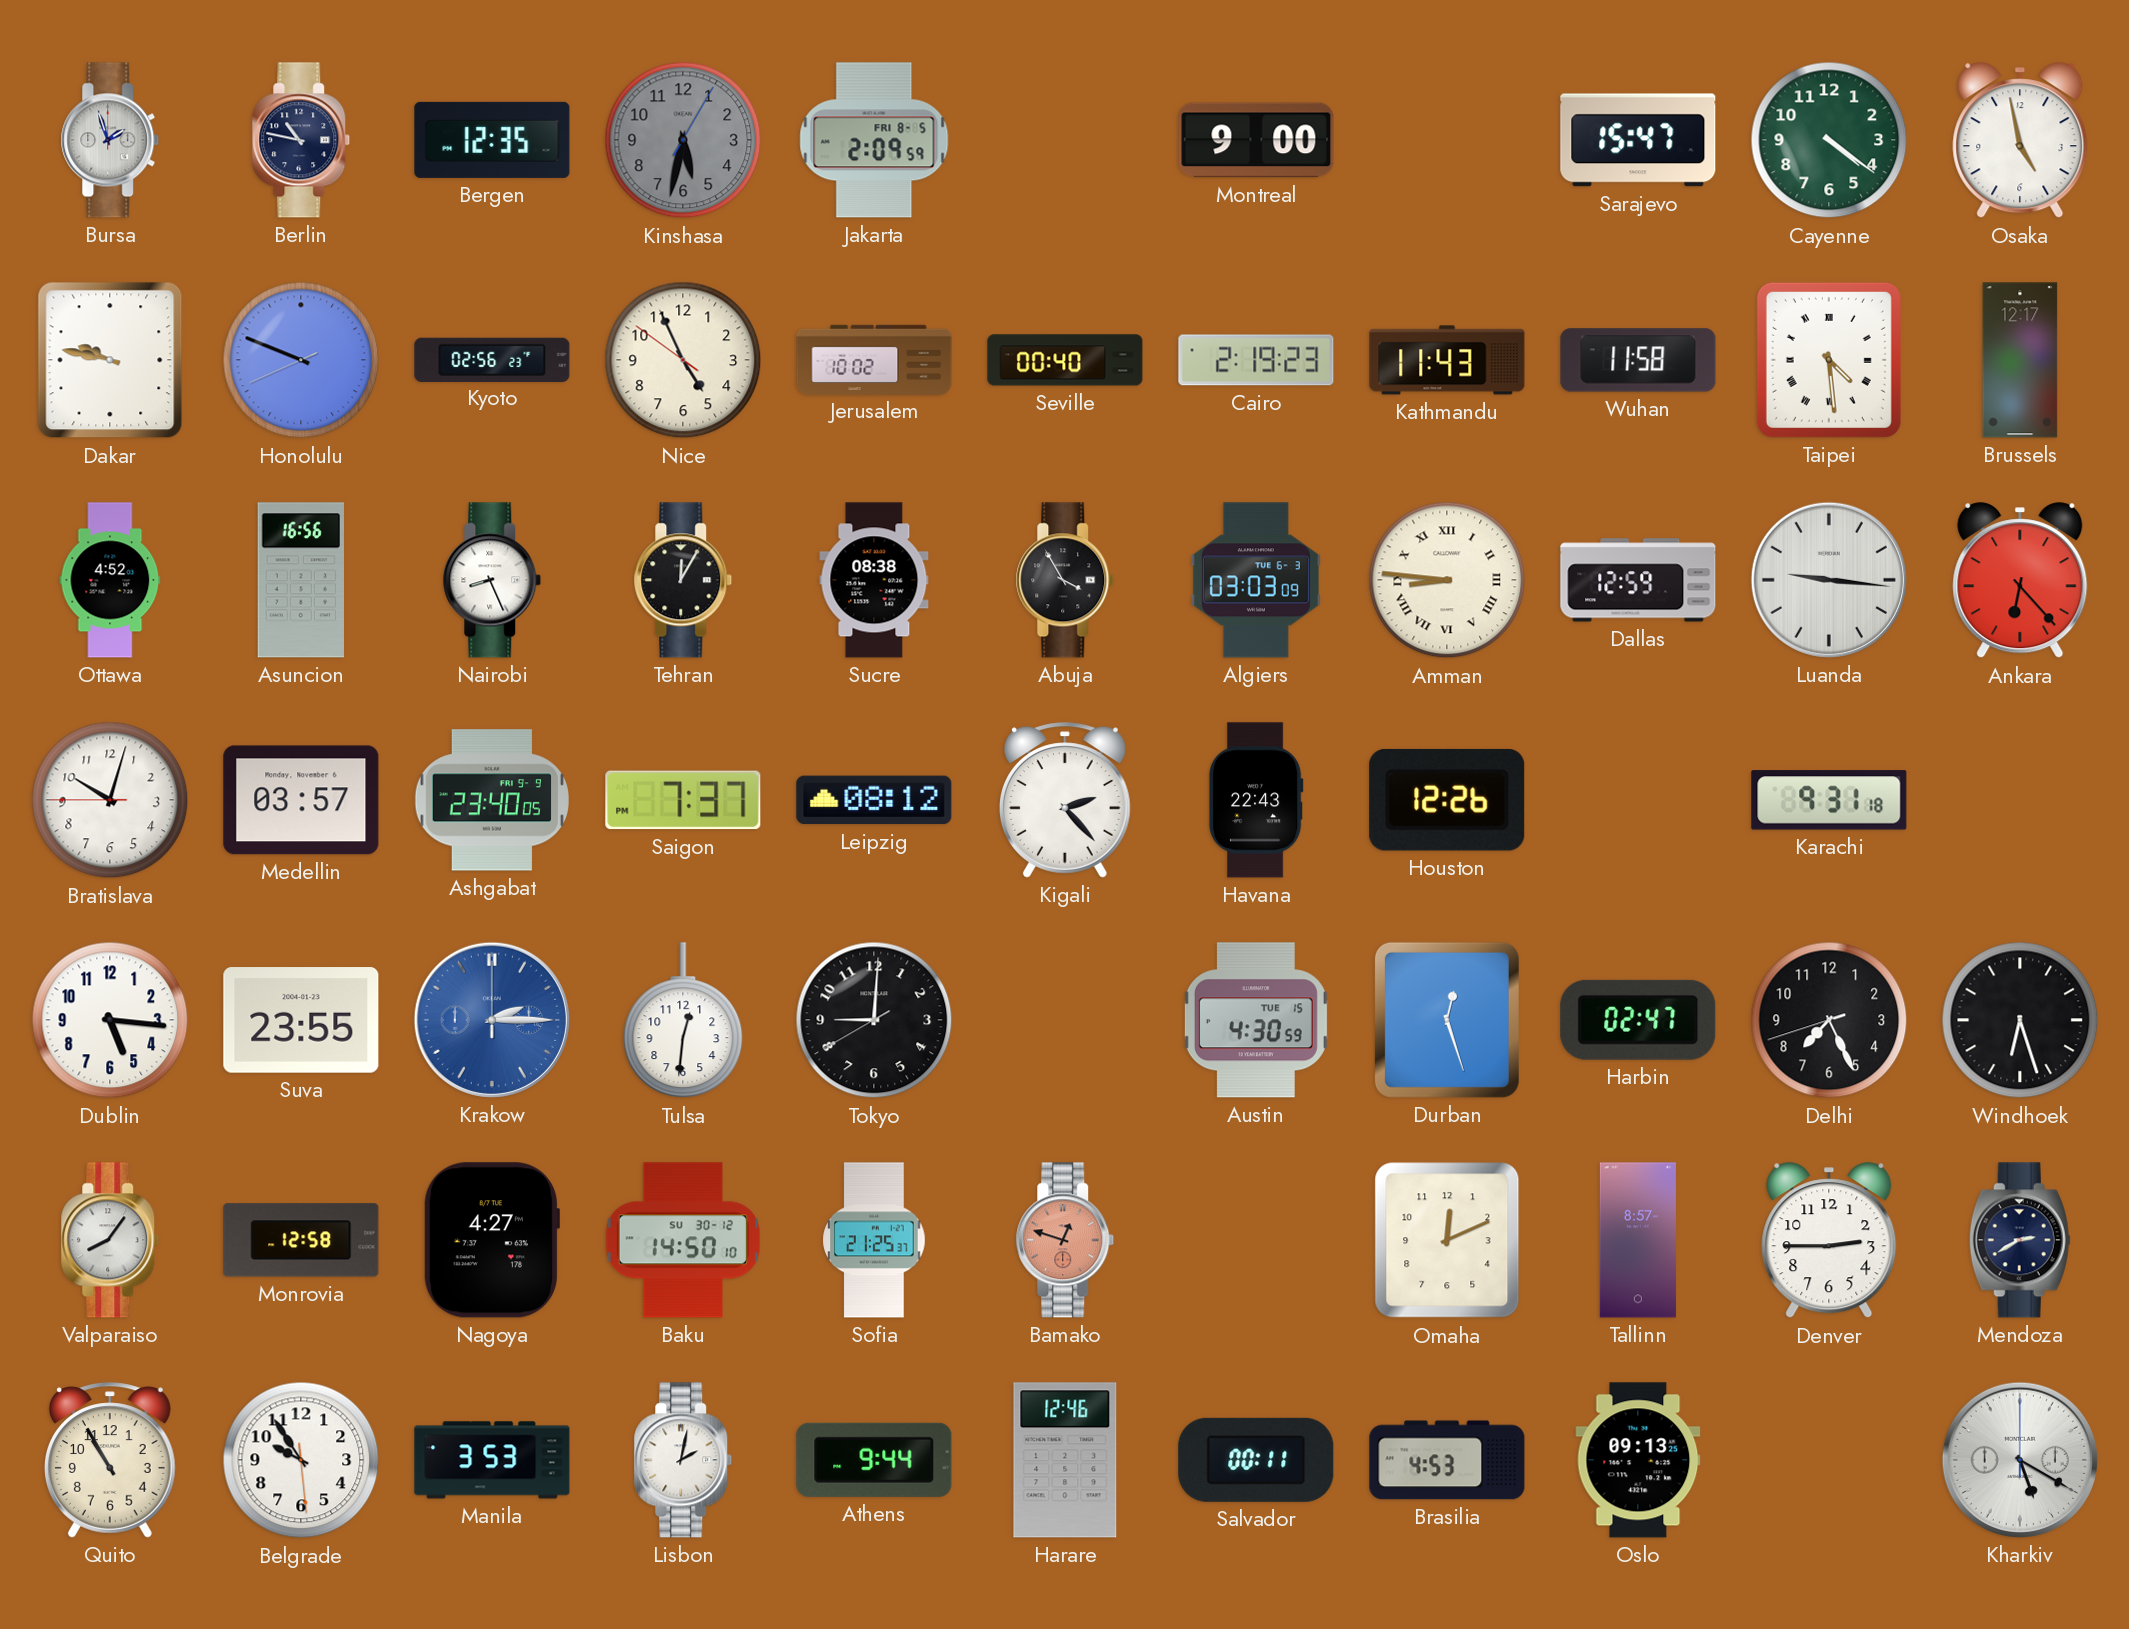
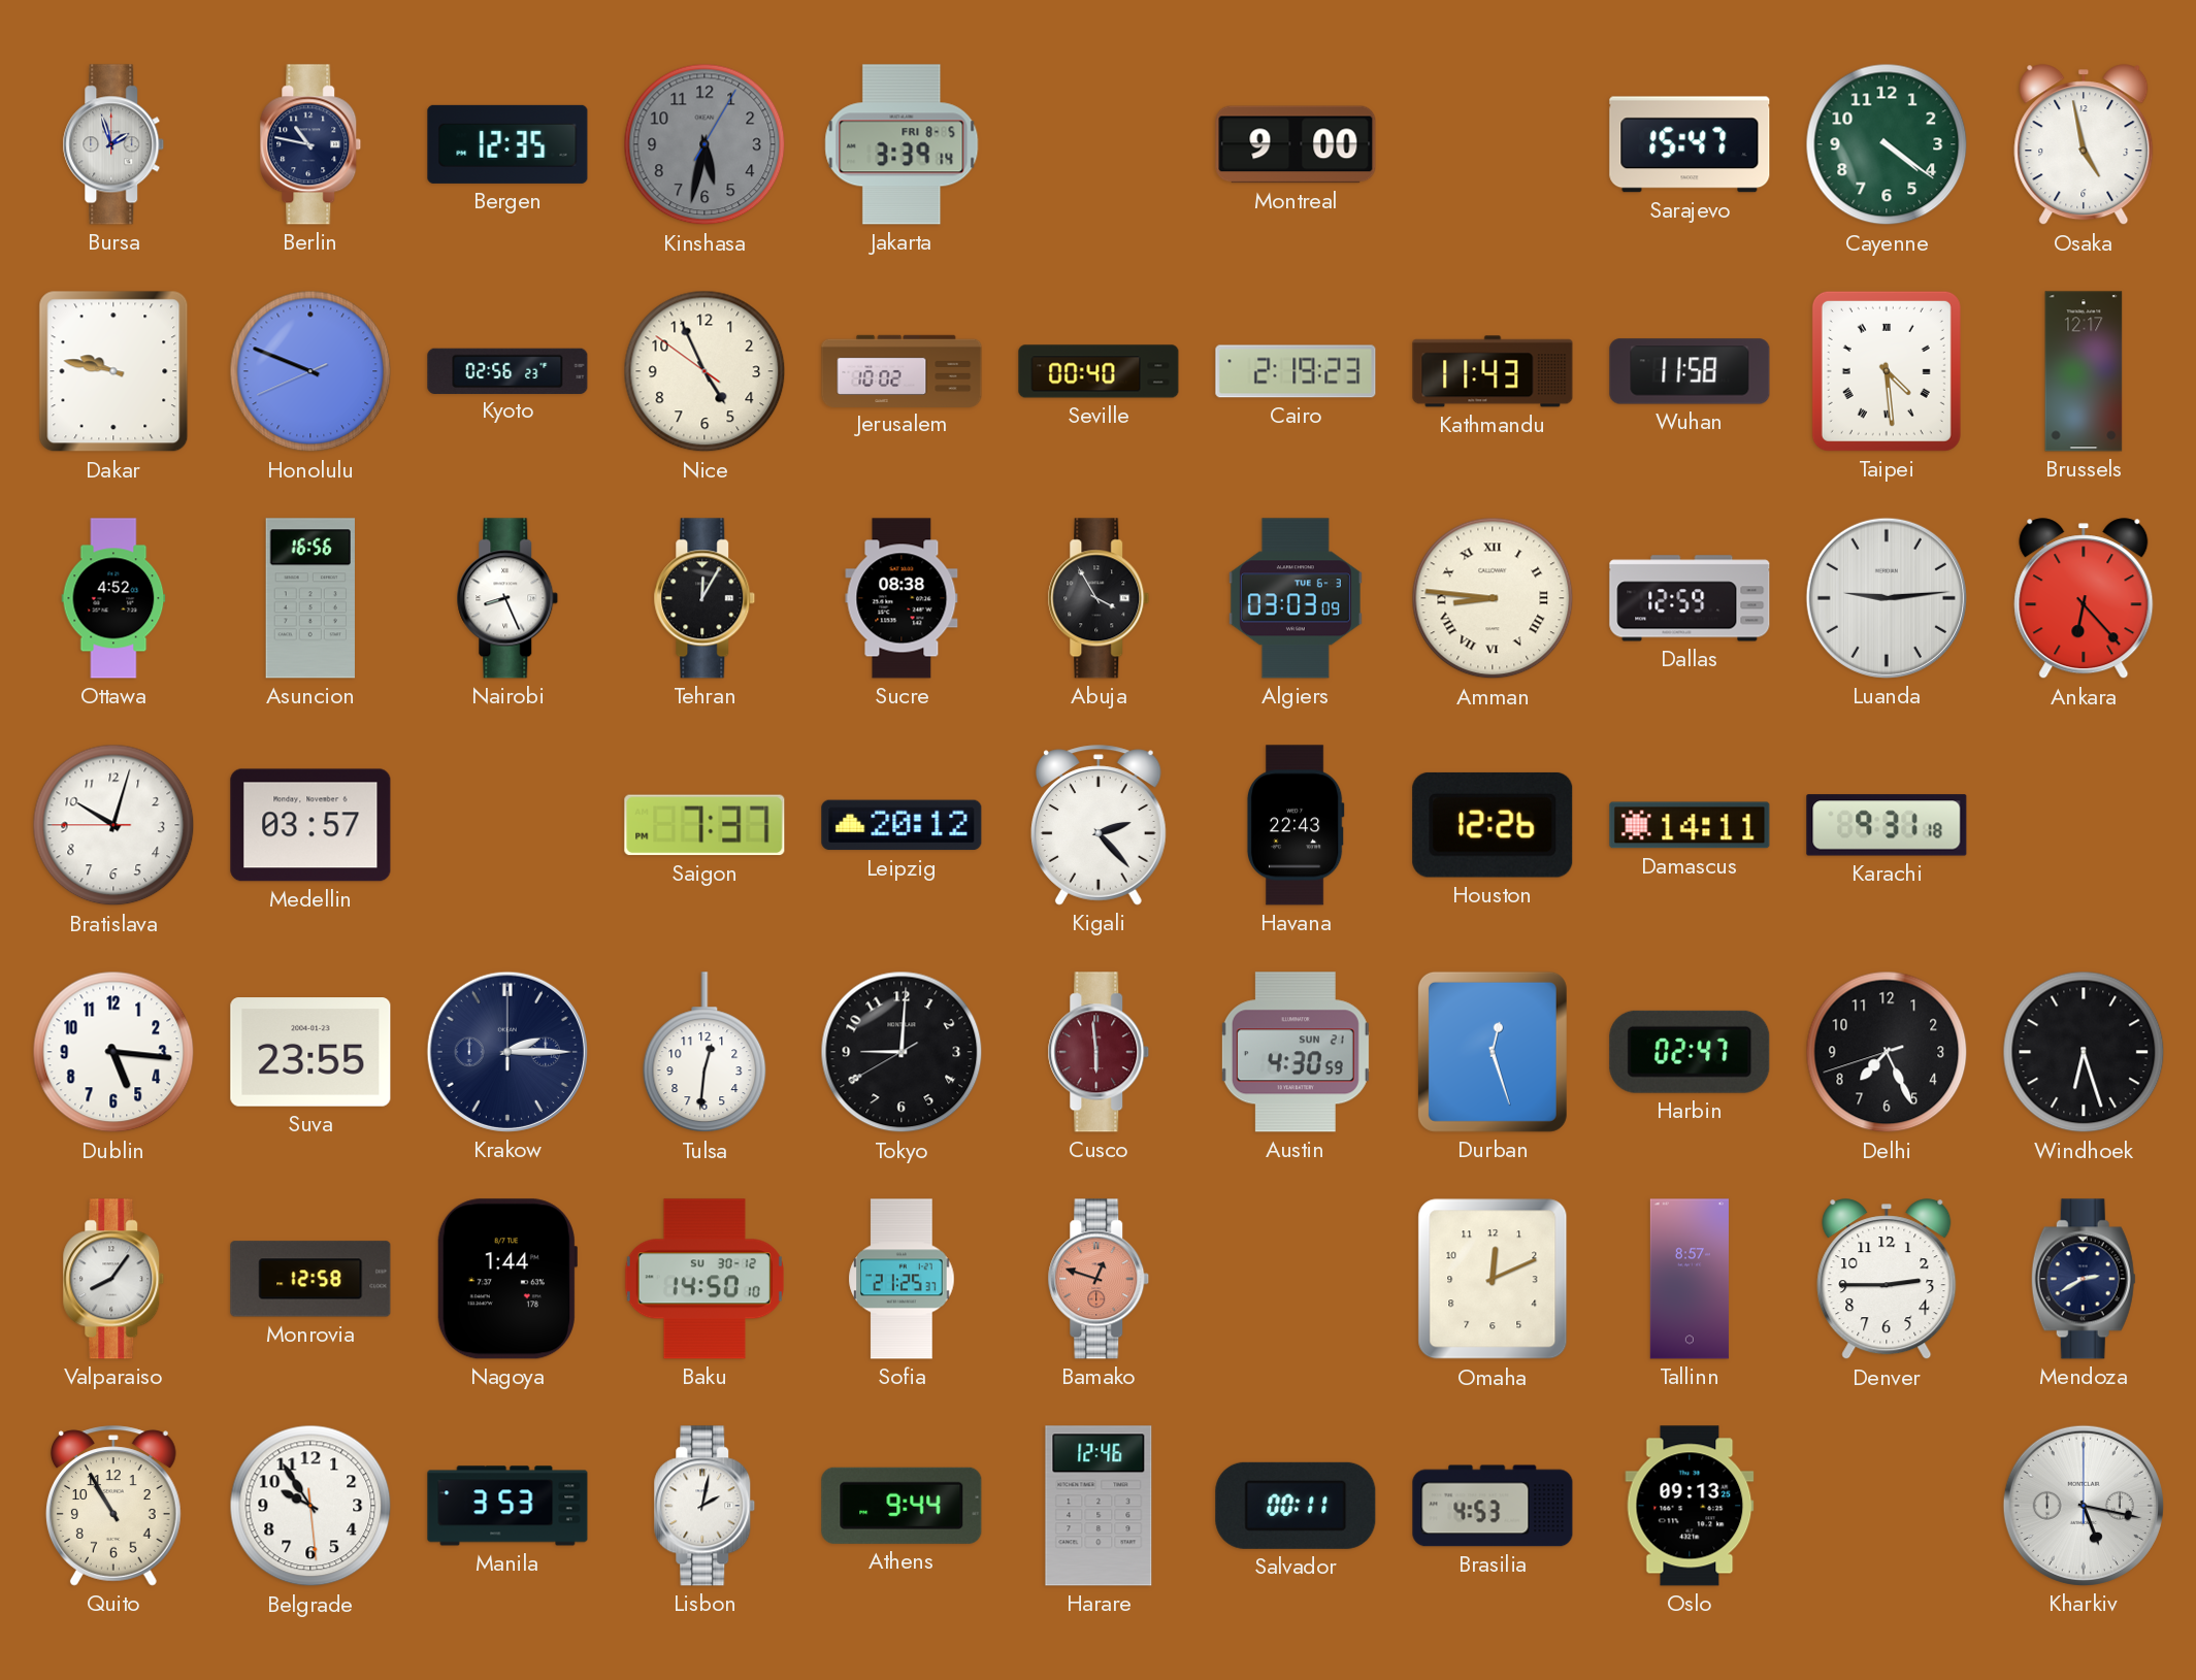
Jakarta: 2:09 -> 3:39
Luanda: 9:16 -> 9:14
Ashgabat: 23:40 -> none
Leipzig: 08:12 -> 20:12
Damascus: none -> 14:11
Krakow dial: blue -> navy
Cusco: none -> 5:59
Austin date: TUE 15 -> SUN 21
Nagoya: 4:27 -> 1:44
Kharkiv: 5:20 -> 5:17
